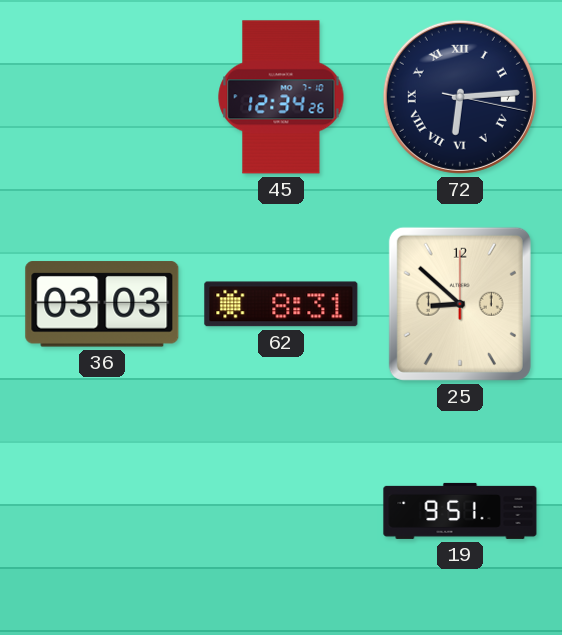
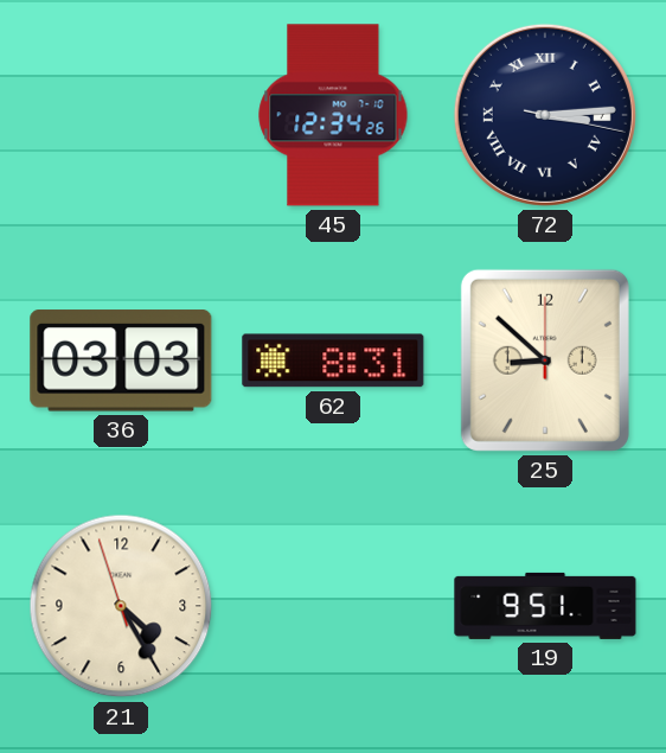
72: 6:14 -> 3:14
21: none -> 4:24
